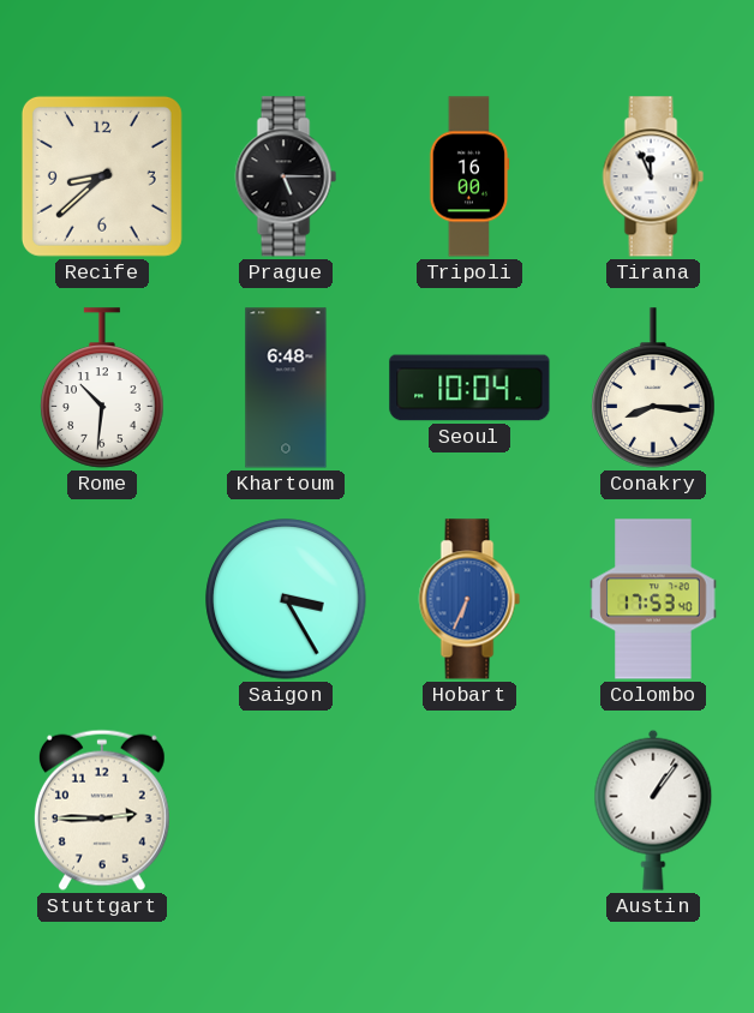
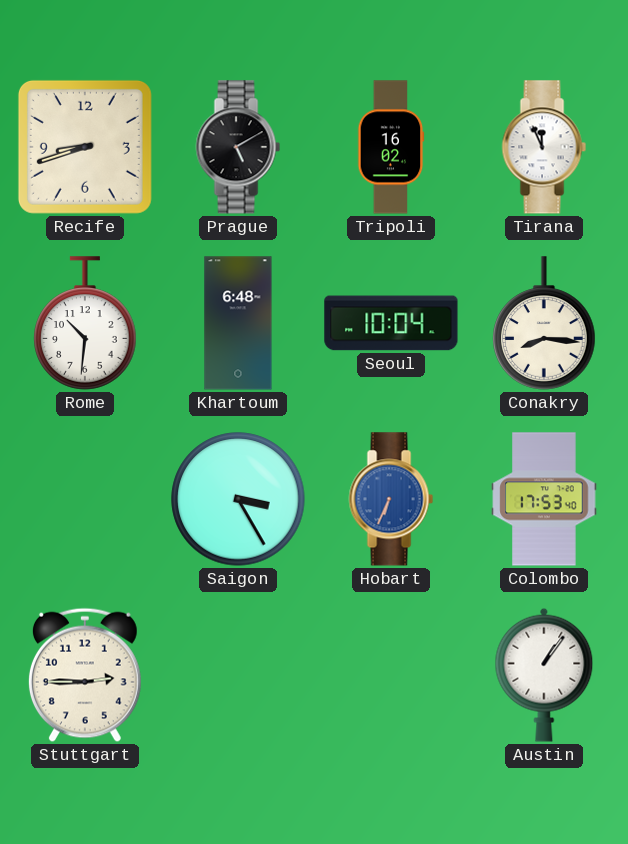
Recife: 8:38 -> 8:42
Prague: 5:15 -> 5:10
Tripoli: 16:00 -> 16:02
